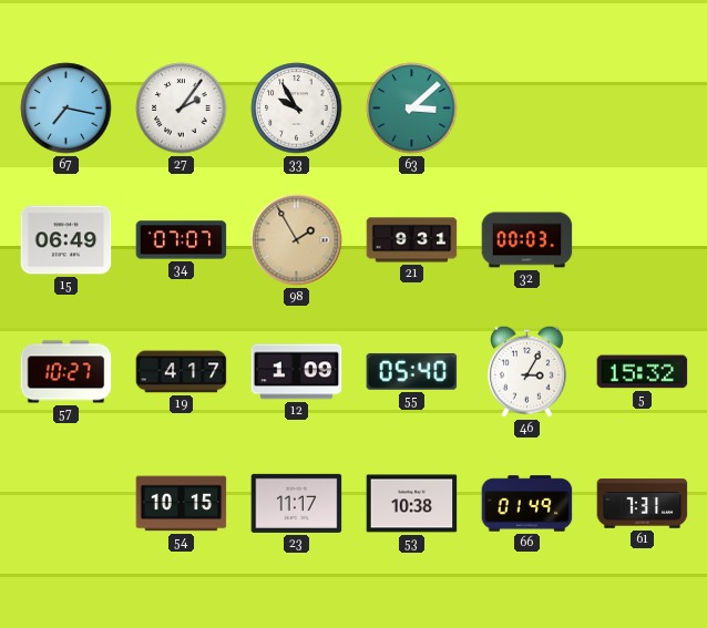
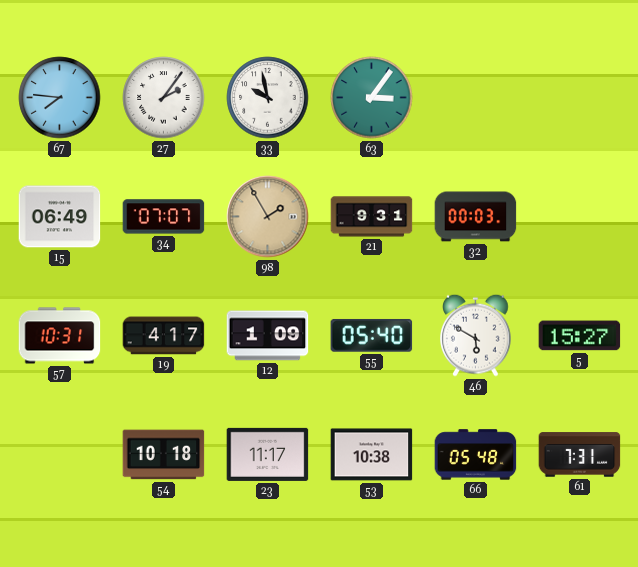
67: 7:17 -> 7:46
33: 9:55 -> 9:58
63: 3:08 -> 3:06
57: 10:27 -> 10:31
46: 3:05 -> 5:50
5: 15:32 -> 15:27
54: 10:15 -> 10:18
66: 01:49 -> 05:48
